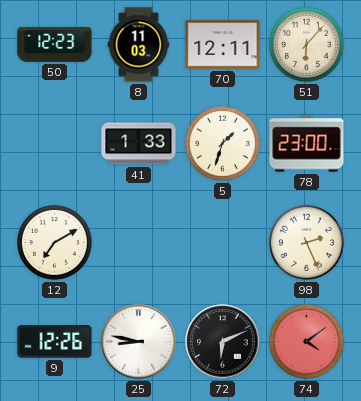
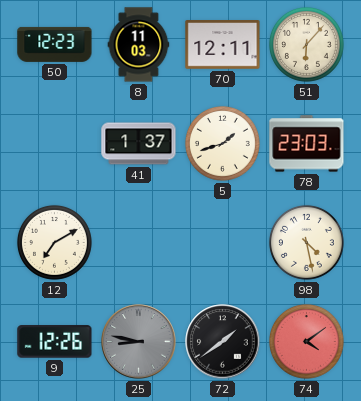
41: 1:33 -> 1:37
5: 1:33 -> 1:42
78: 23:00 -> 23:03
98: 2:26 -> 4:28
25 dial: white -> grey
72: 6:11 -> 1:39
